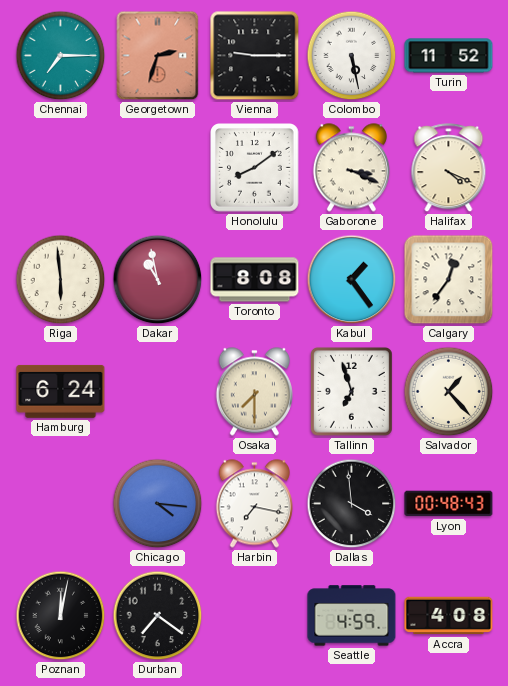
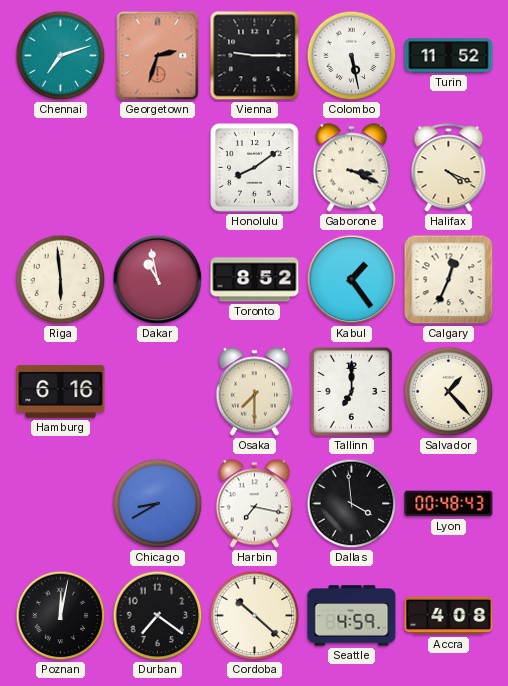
Chennai: 7:15 -> 7:12
Toronto: 8:08 -> 8:52
Calgary: 12:36 -> 12:34
Hamburg: 6:24 -> 6:16
Tallinn: 6:57 -> 7:00
Chicago: 4:16 -> 8:40
Cordoba: none -> 10:22
